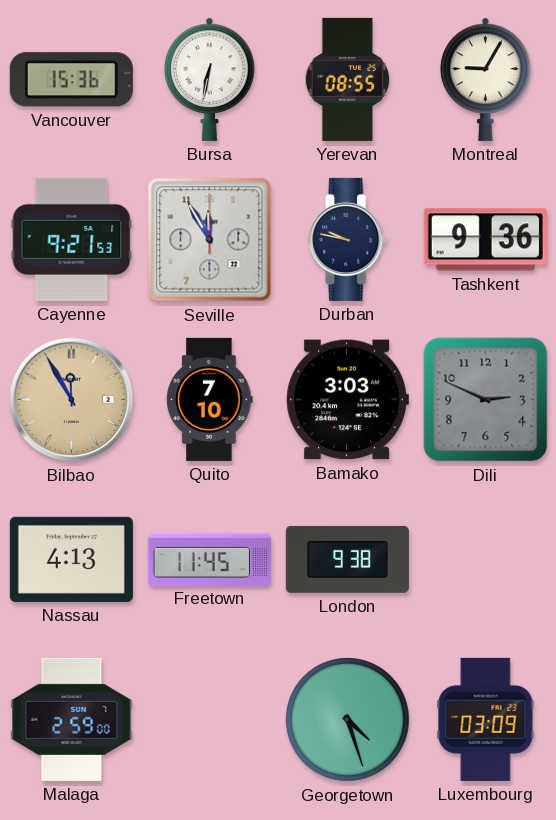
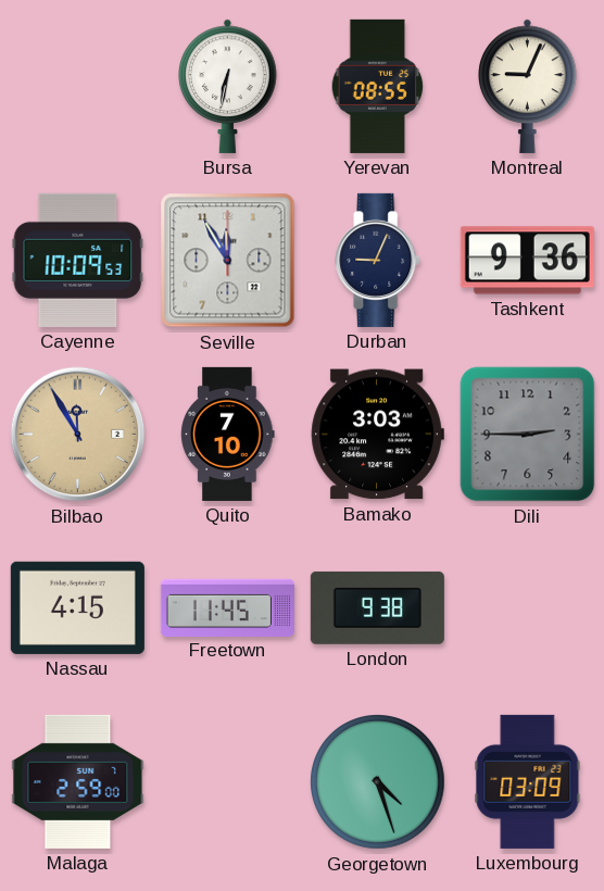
Vancouver: 15:36 -> none
Montreal: 9:05 -> 9:04
Cayenne: 9:21 -> 10:09
Durban: 9:47 -> 9:04
Dili: 2:49 -> 2:45
Nassau: 4:13 -> 4:15
